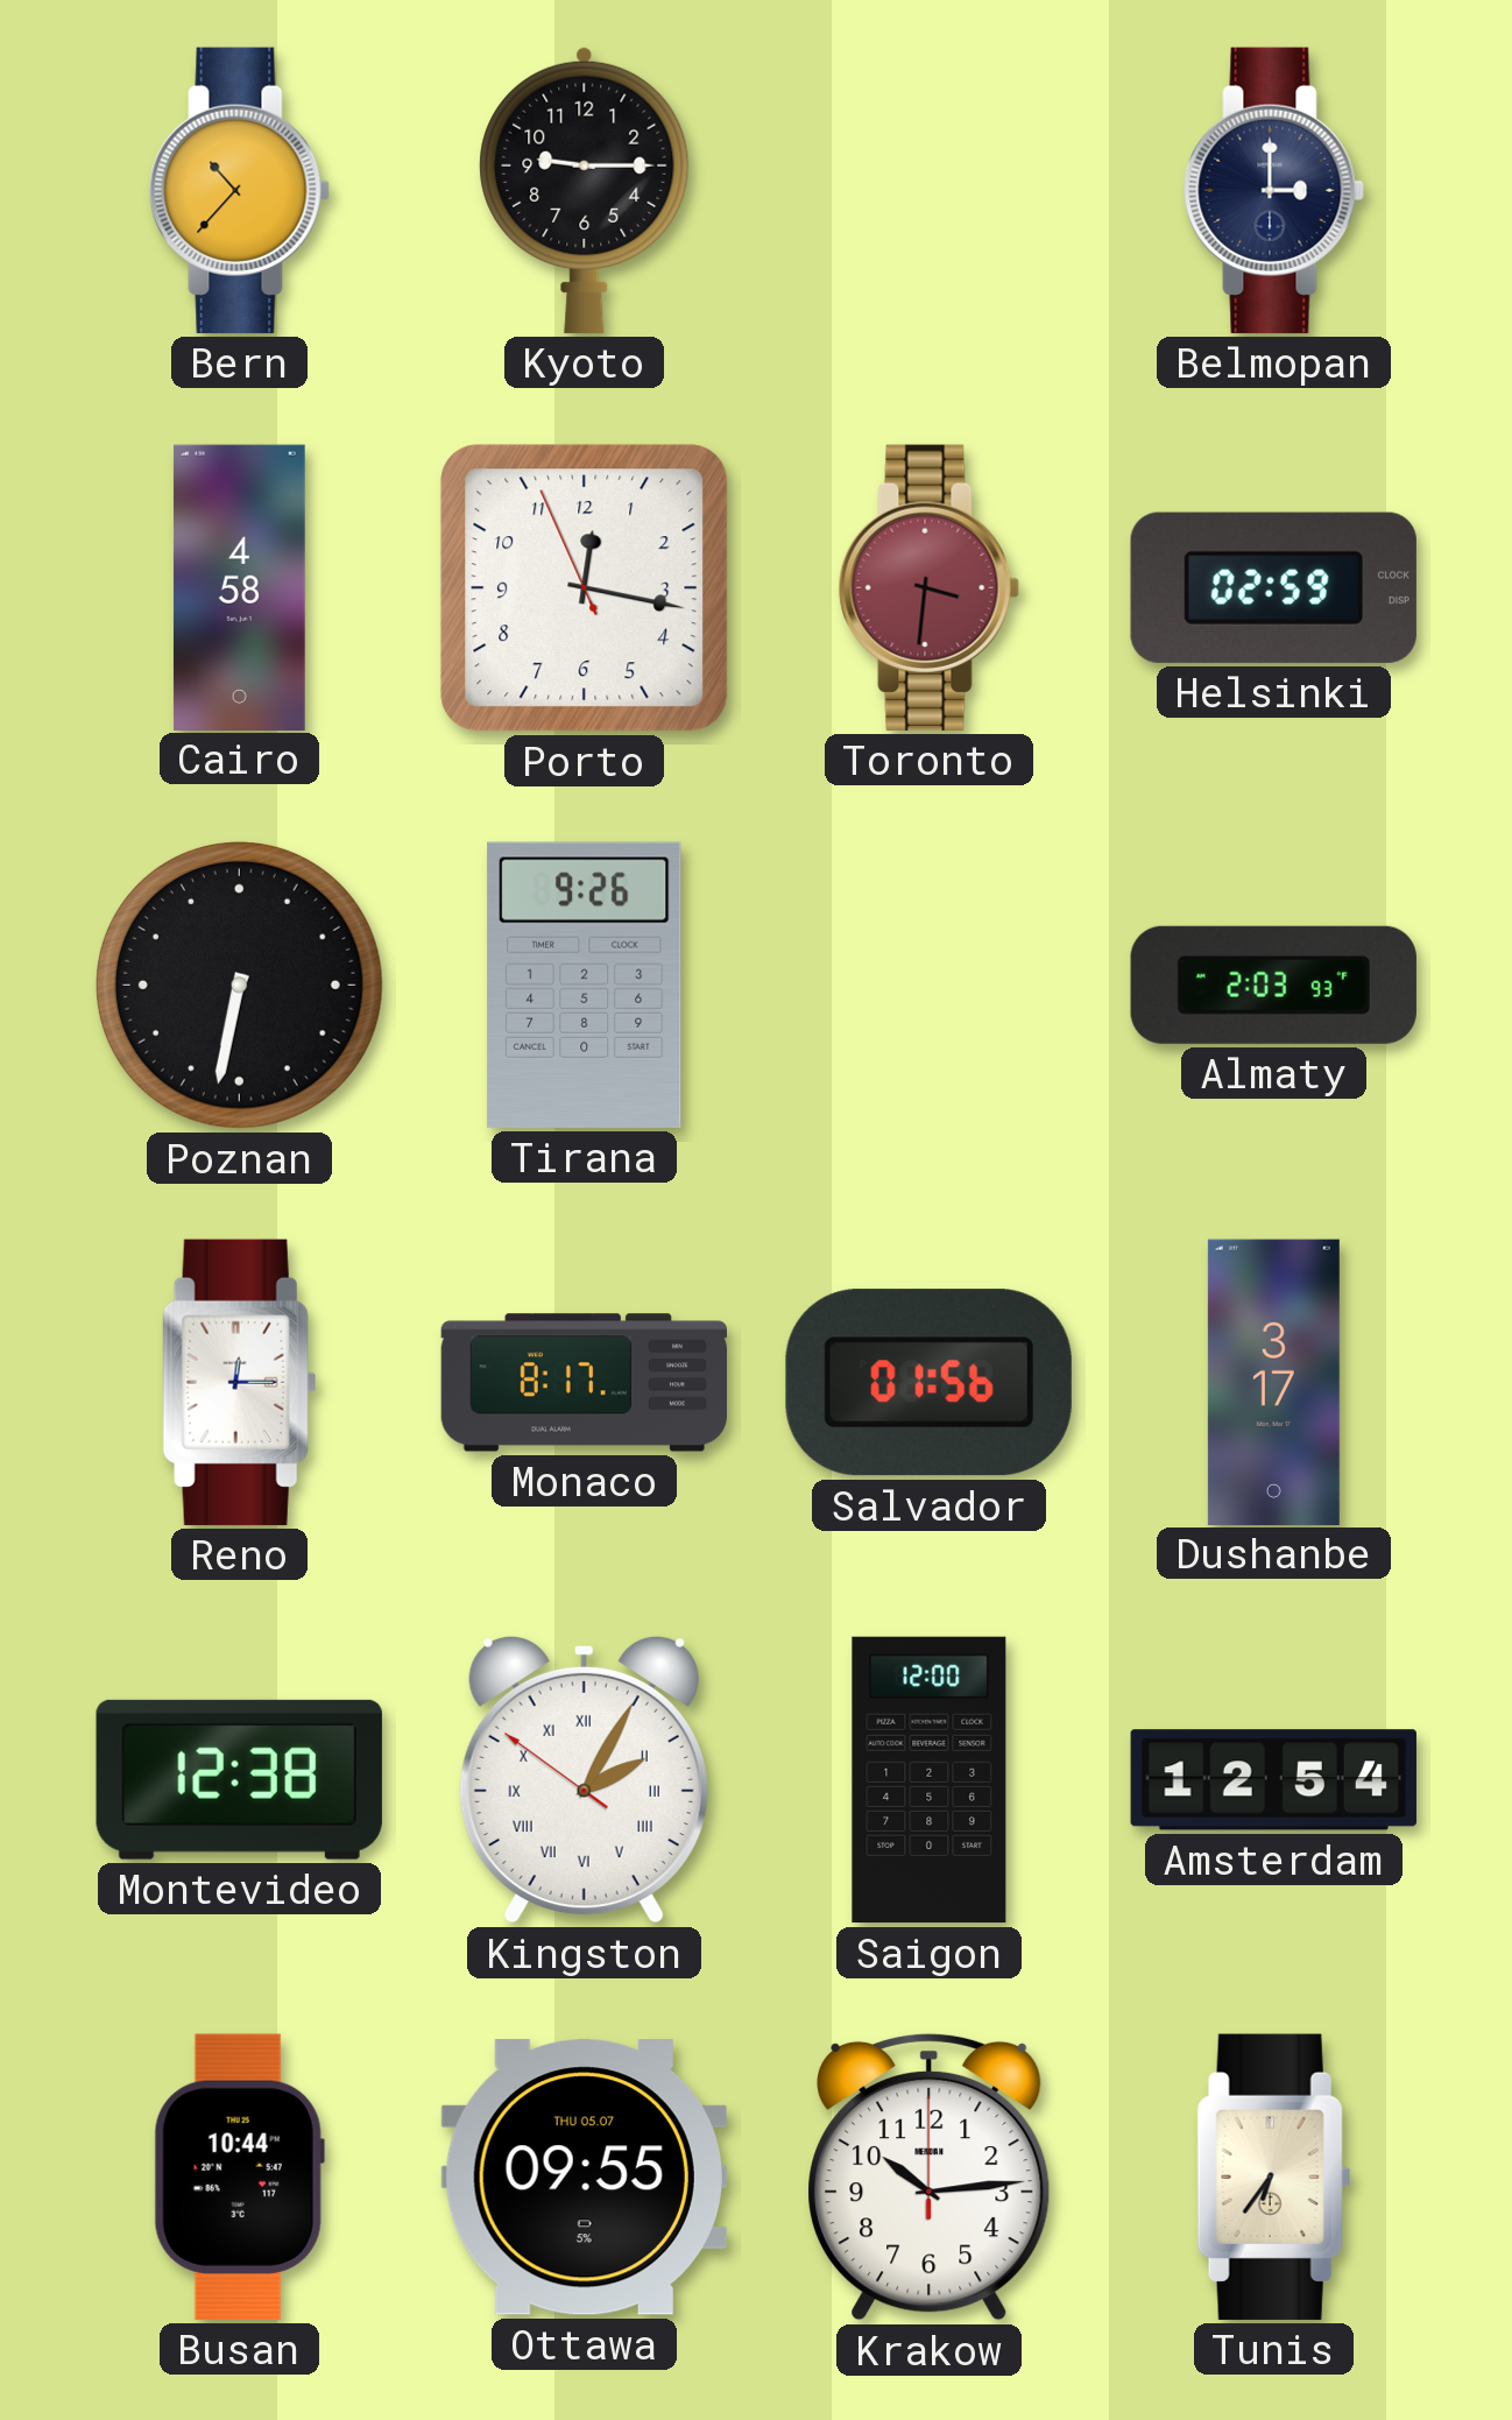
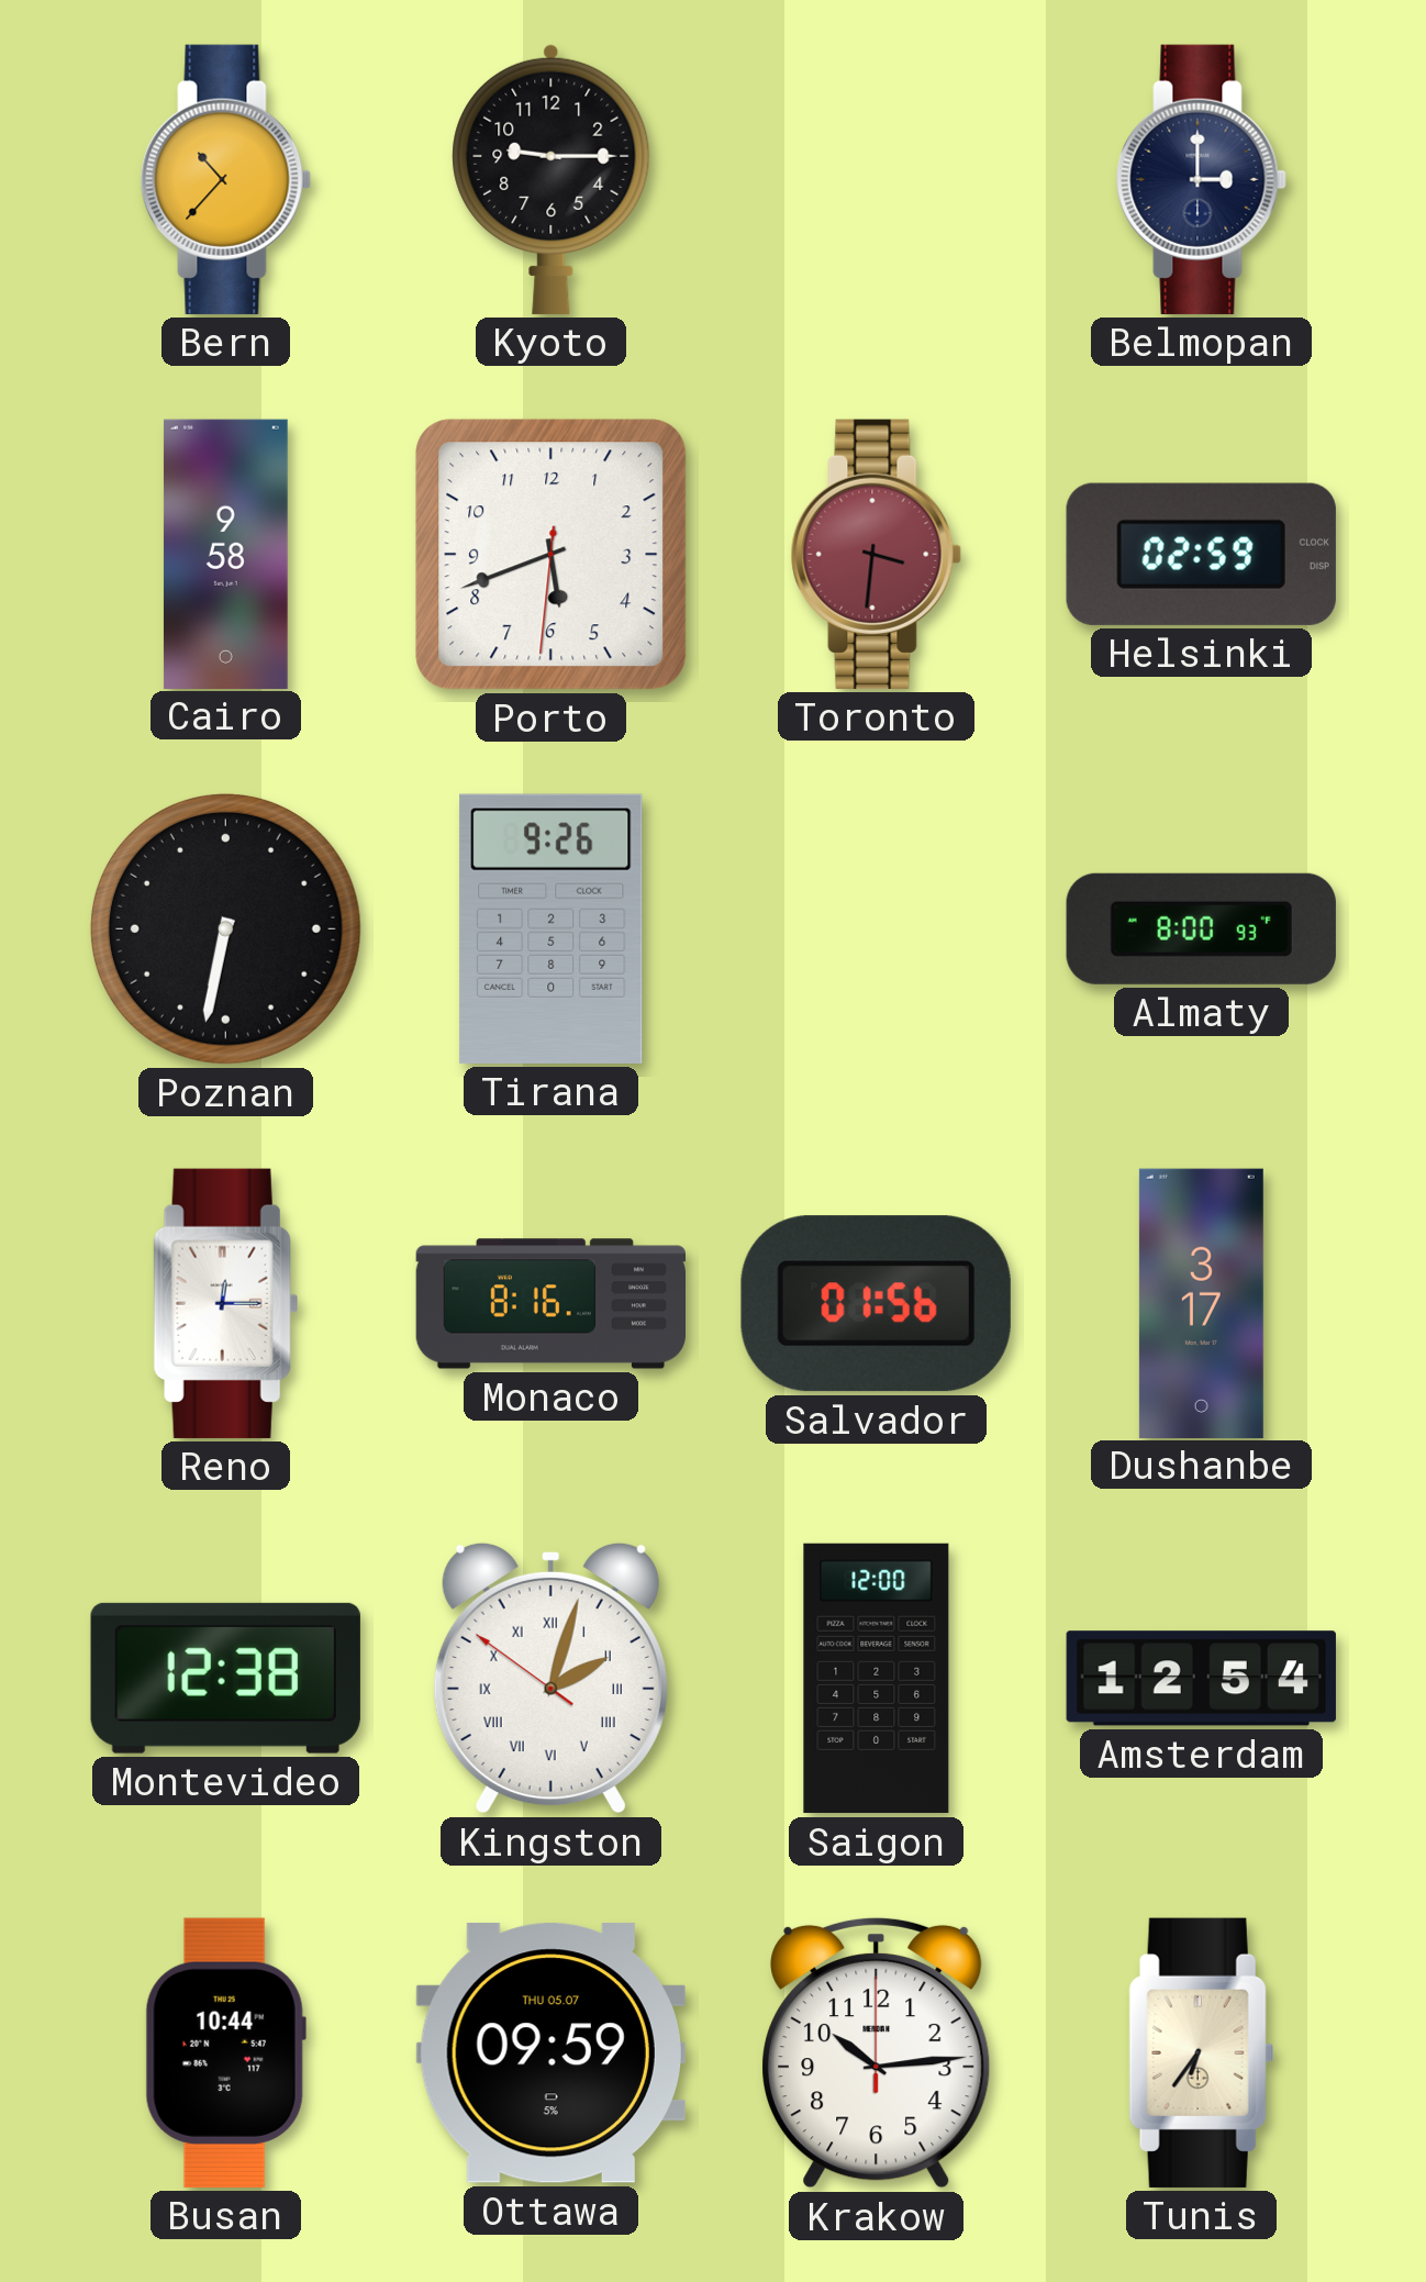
Cairo: 4:58 -> 9:58
Porto: 12:16 -> 5:41
Almaty: 2:03 -> 8:00
Monaco: 8:17 -> 8:16
Kingston: 2:04 -> 2:02
Ottawa: 09:55 -> 09:59
